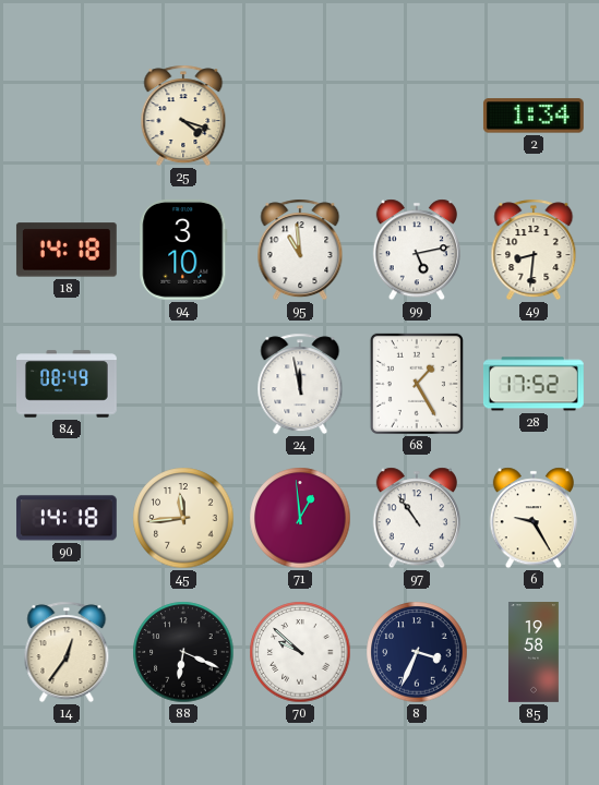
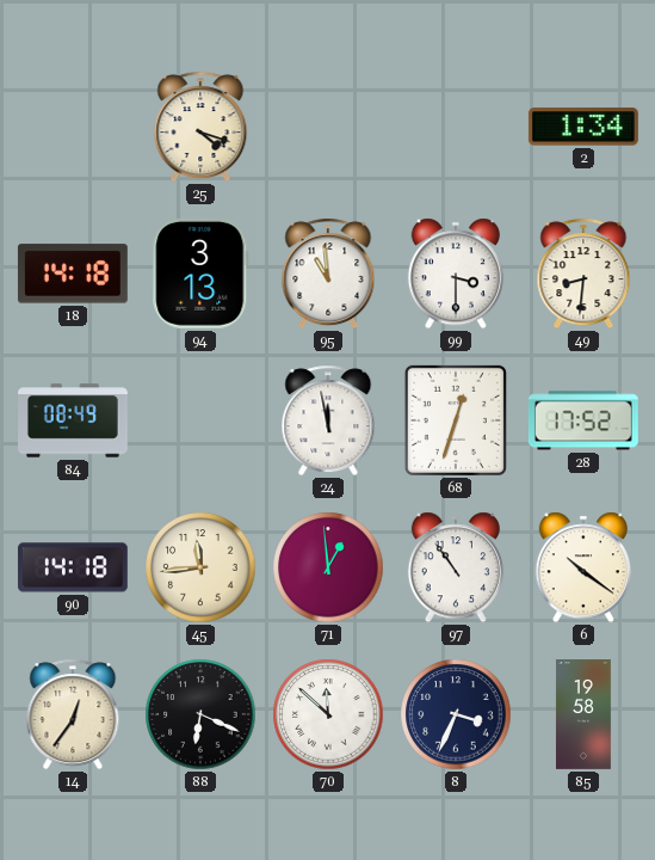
94: 3:10 -> 3:13
99: 5:13 -> 3:30
68: 1:25 -> 12:33
6: 9:25 -> 10:21
70: 9:52 -> 11:52
